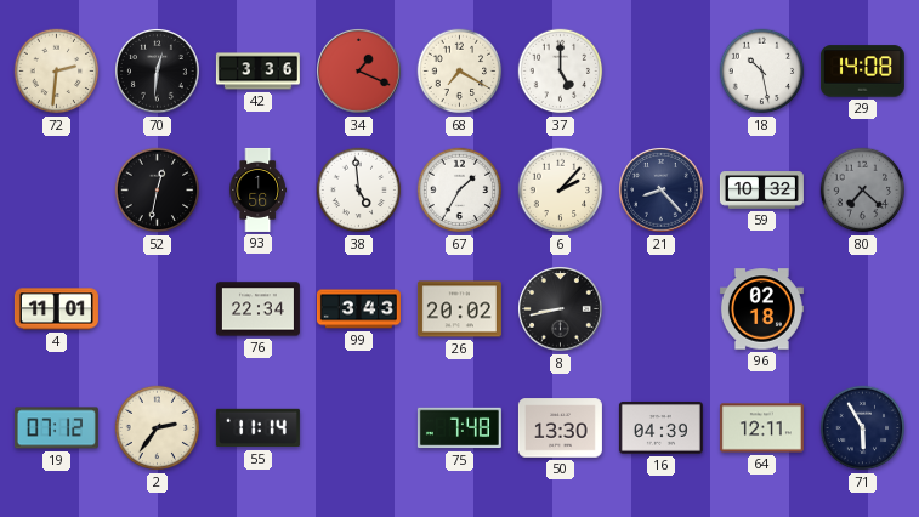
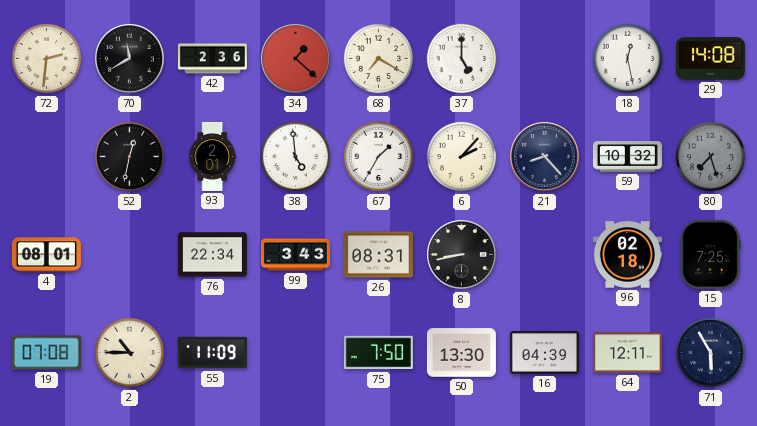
70: 12:31 -> 11:40
42: 3:36 -> 2:36
34: 1:19 -> 1:22
18: 10:28 -> 12:28
93: 1:56 -> 2:01
80: 7:22 -> 7:27
4: 11:01 -> 08:01
26: 20:02 -> 08:31
15: none -> 7:25
19: 07:12 -> 07:08
2: 2:36 -> 10:45
55: 11:14 -> 11:09
75: 7:48 -> 7:50
